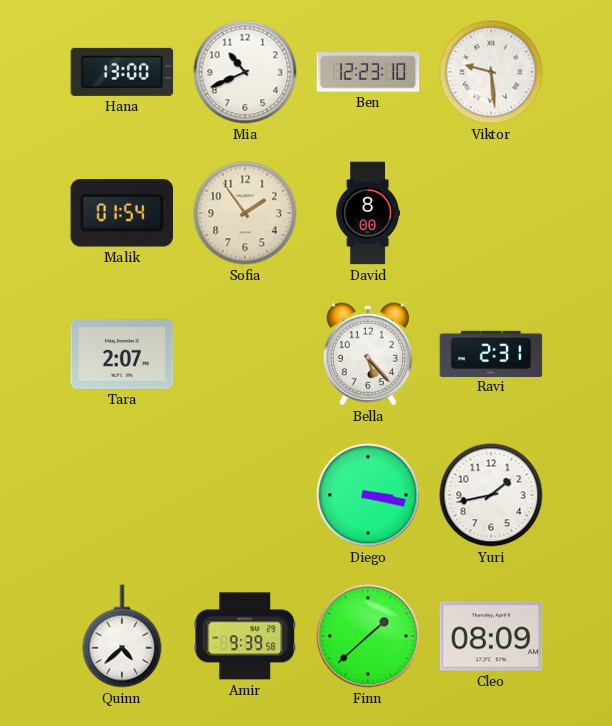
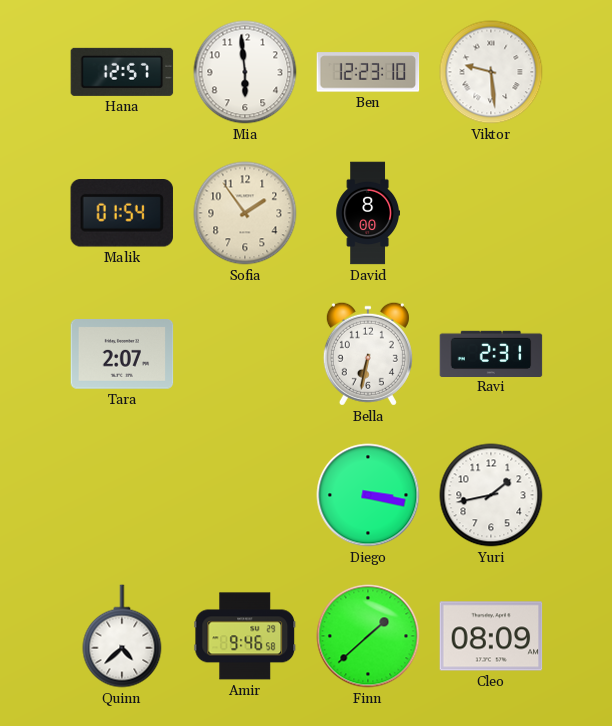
Hana: 13:00 -> 12:57
Mia: 10:41 -> 5:59
Bella: 5:23 -> 6:32
Amir: 9:39 -> 9:46
